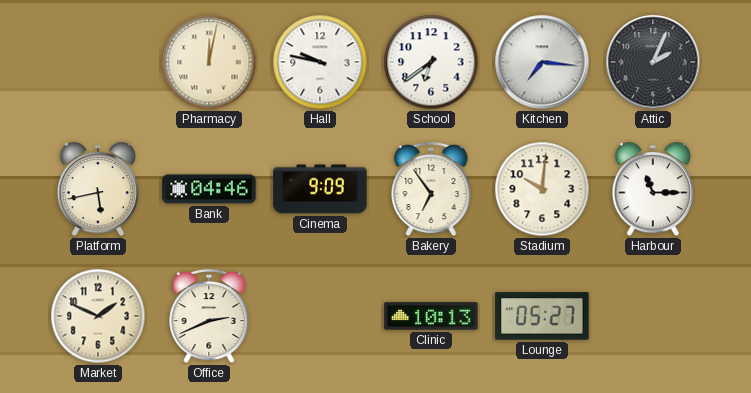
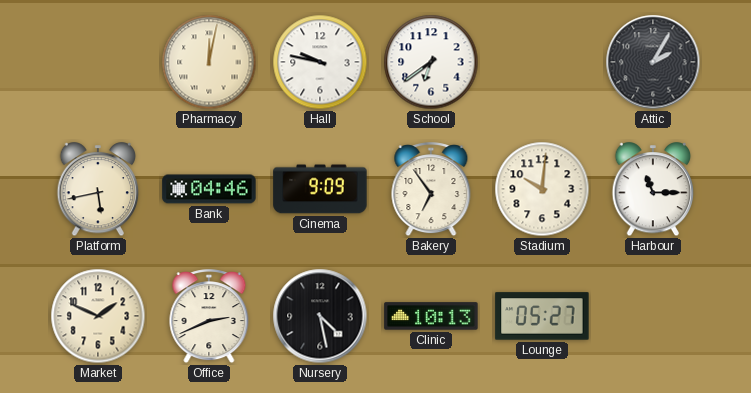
Kitchen: 7:16 -> none
Attic: 2:04 -> 2:05
Nursery: none -> 4:28
